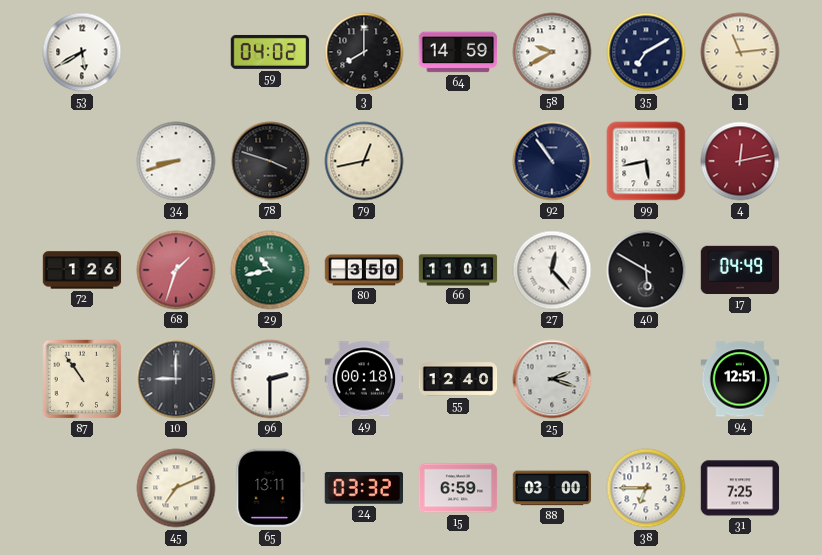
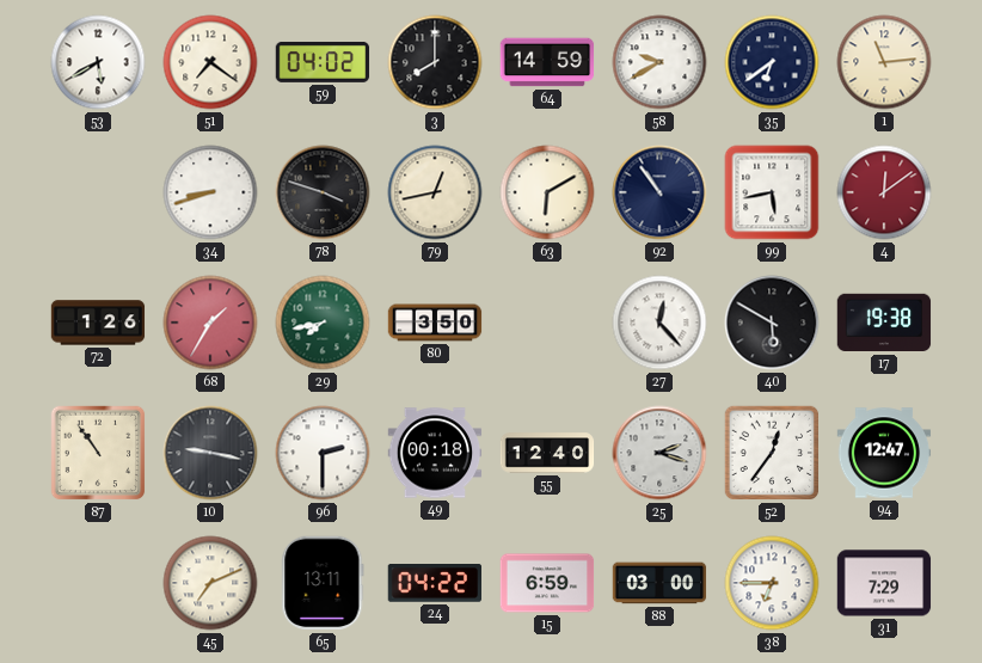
51: none -> 7:21
35: 7:10 -> 6:39
63: none -> 6:10
4: 12:13 -> 12:09
68: 1:33 -> 1:35
29: 10:43 -> 7:43
66: 11:01 -> none
17: 04:49 -> 19:38
10: 9:00 -> 9:17
52: none -> 12:36
94: 12:51 -> 12:47
24: 03:32 -> 04:22
31: 7:25 -> 7:29
